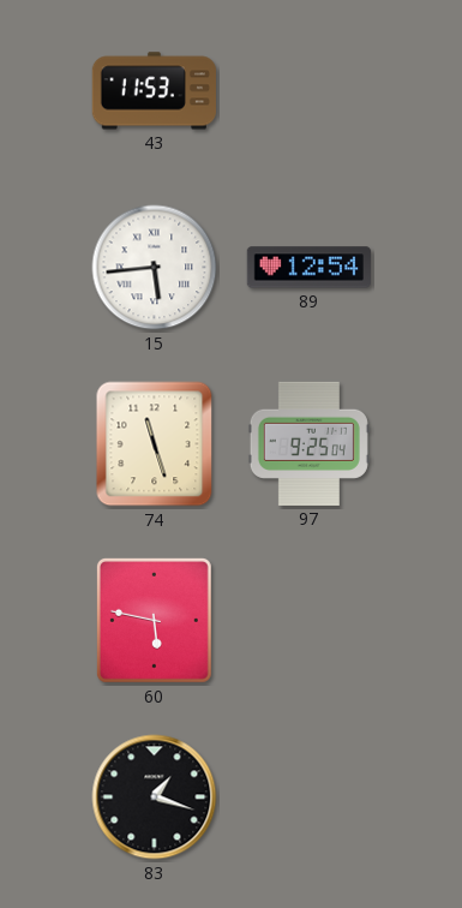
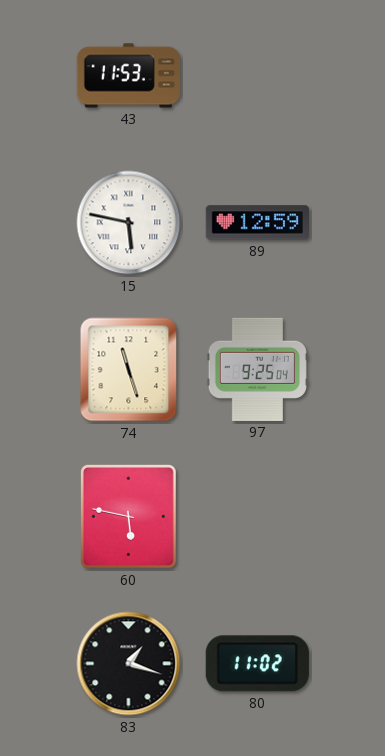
15: 5:44 -> 5:47
89: 12:54 -> 12:59
80: none -> 11:02
